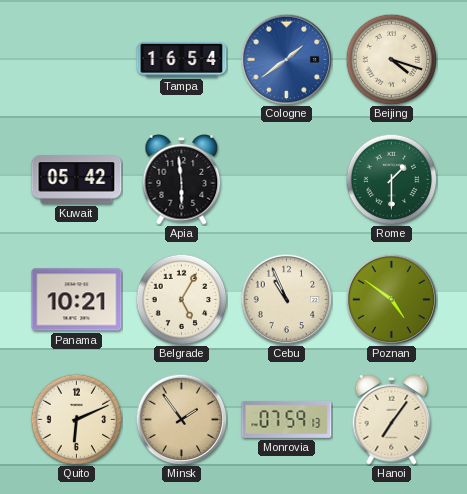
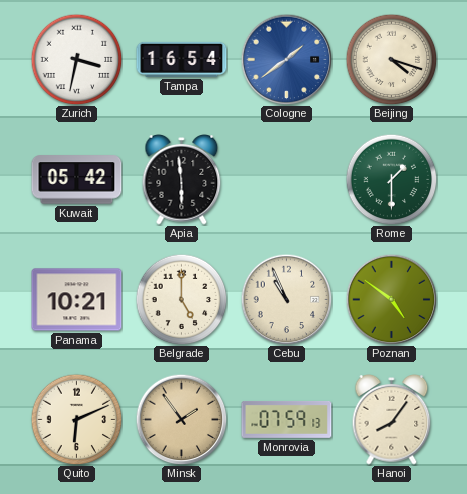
Zurich: none -> 3:32
Belgrade: 5:05 -> 5:00
Hanoi: 7:06 -> 8:06
